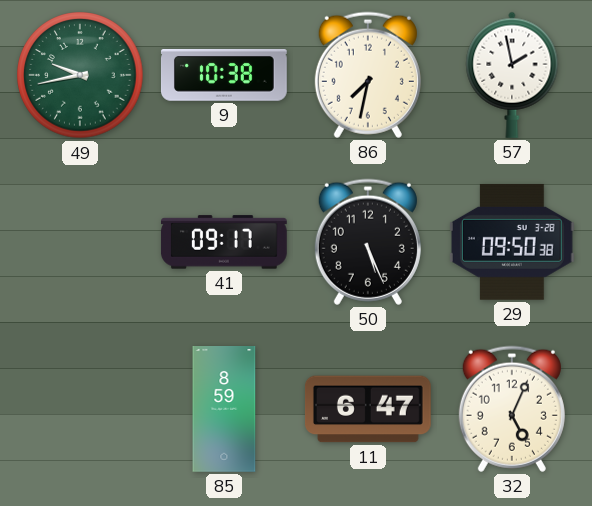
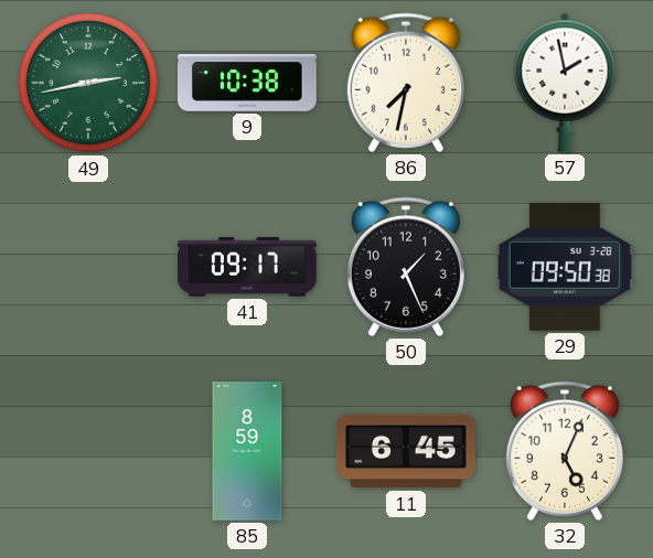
49: 9:43 -> 2:43
50: 5:26 -> 1:26
11: 6:47 -> 6:45
